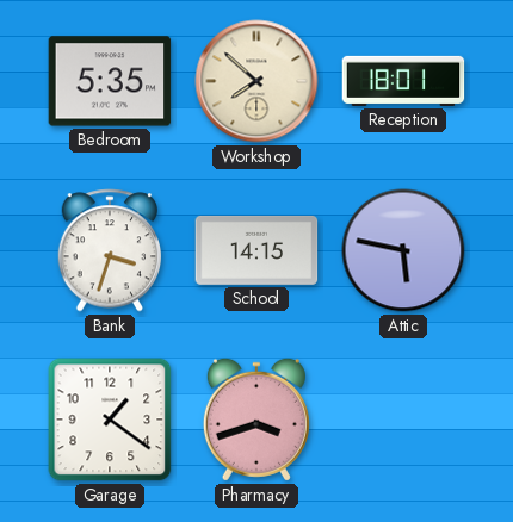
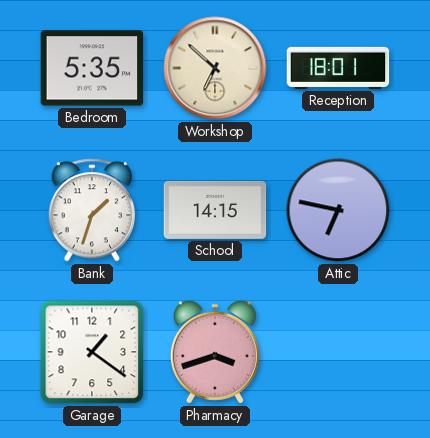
Workshop: 7:52 -> 6:52
Bank: 3:33 -> 1:33
Attic: 5:47 -> 6:47
